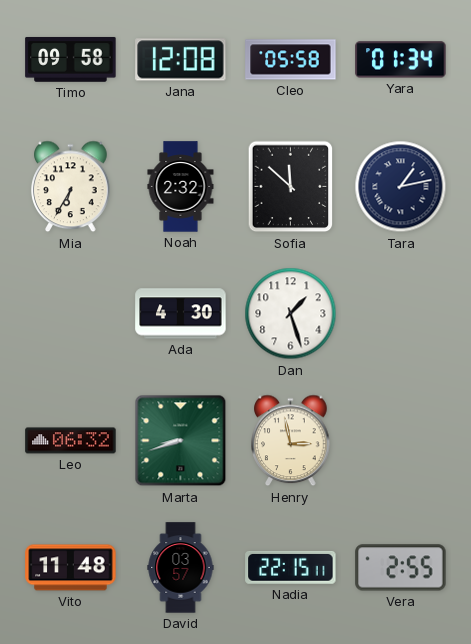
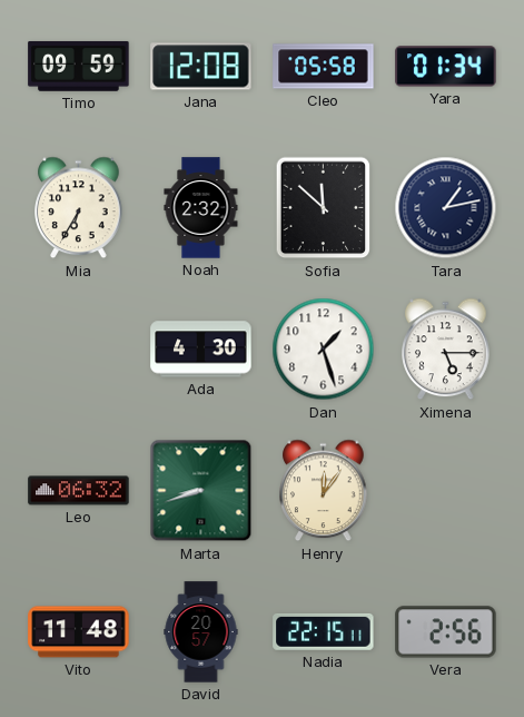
Timo: 09:58 -> 09:59
Ximena: none -> 5:15
Henry: 2:58 -> 12:06
David: 03:57 -> 20:57
Vera: 2:55 -> 2:56
